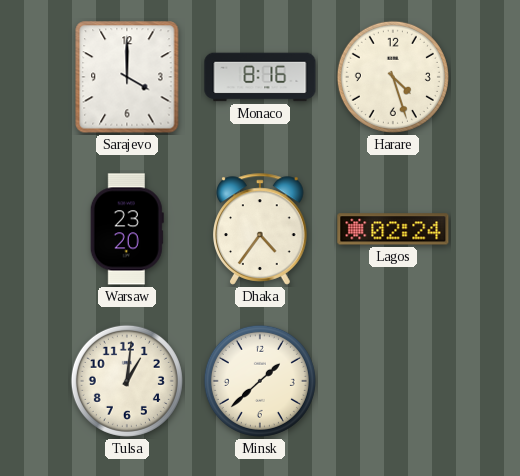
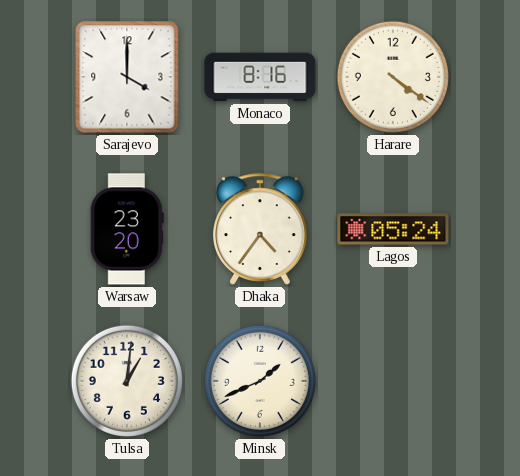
Harare: 4:27 -> 4:21
Lagos: 02:24 -> 05:24
Minsk: 1:38 -> 1:41
